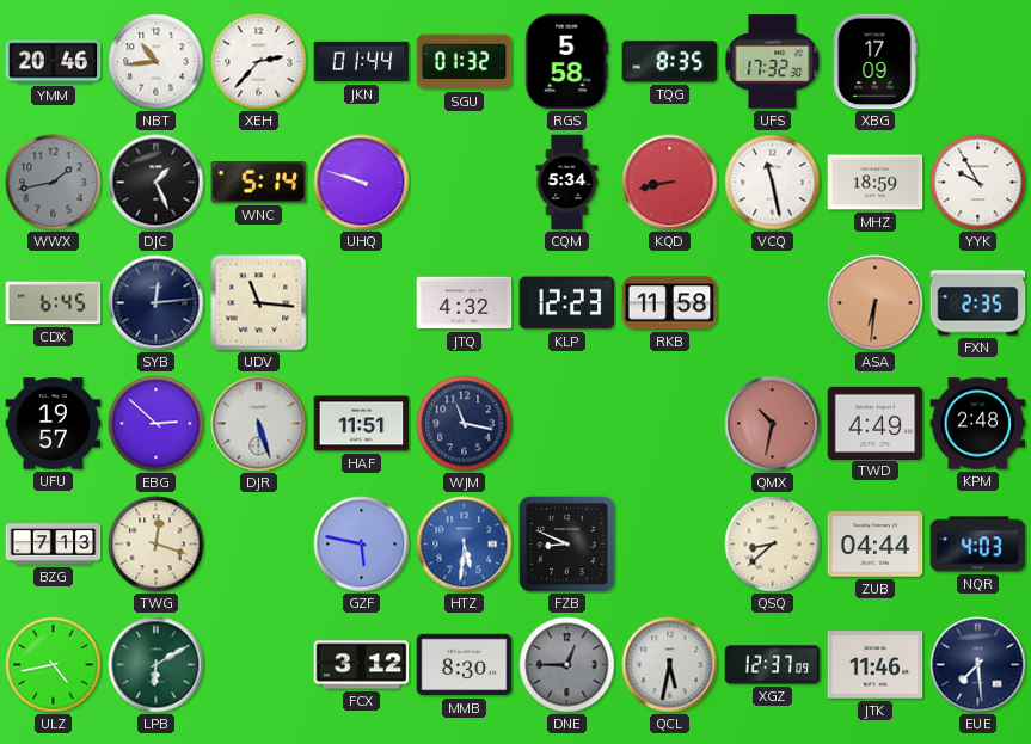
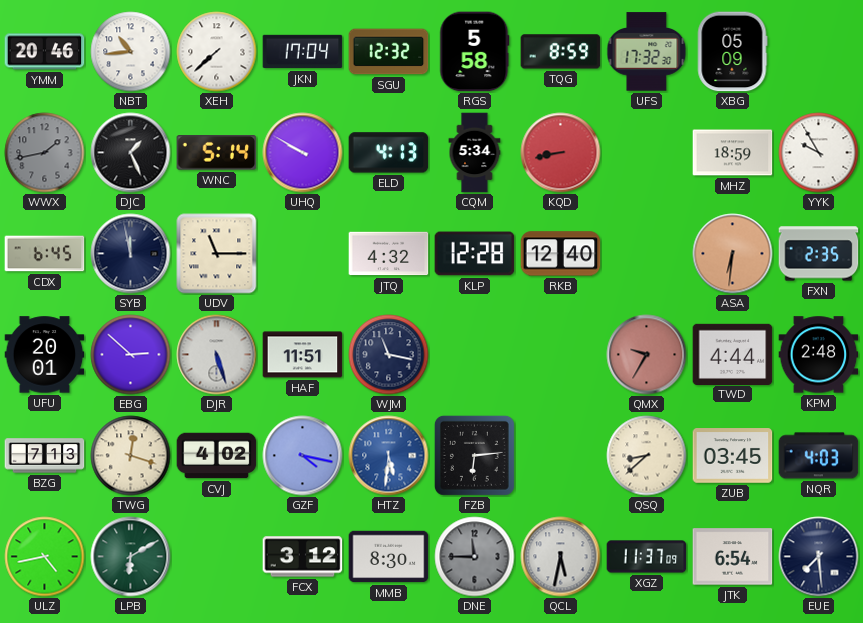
XEH: 2:37 -> 7:38
JKN: 01:44 -> 17:04
SGU: 01:32 -> 12:32
TQG: 8:35 -> 8:59
XBG: 17:09 -> 05:09
UHQ: 9:48 -> 9:50
ELD: none -> 4:13
VCQ: 11:28 -> none
SYB: 12:14 -> 11:58
UDV: 11:16 -> 11:15
KLP: 12:23 -> 12:28
RKB: 11:58 -> 12:40
UFU: 19:57 -> 20:01
QMX: 10:32 -> 9:35
TWD: 4:49 -> 4:44
CVJ: none -> 4:02
GZF: 5:47 -> 4:17
FZB: 8:49 -> 6:14
ZUB: 04:44 -> 03:45
DNE: 12:45 -> 11:45
XGZ: 12:37 -> 11:37
JTK: 11:46 -> 6:54
